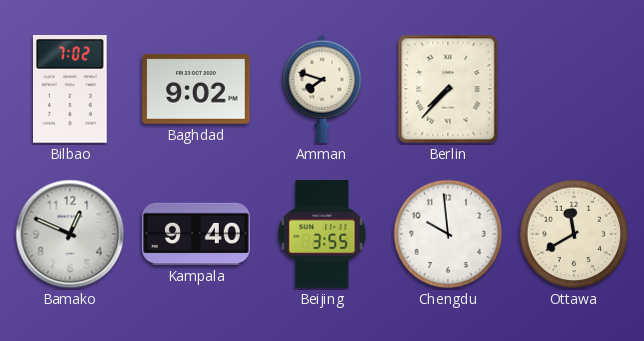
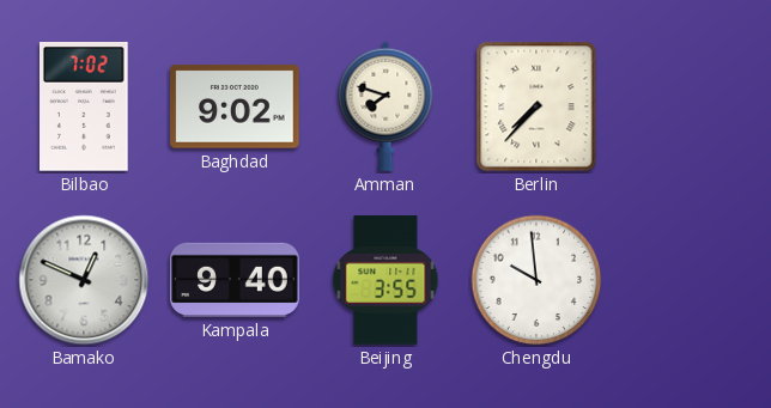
Ottawa: 11:40 -> none
